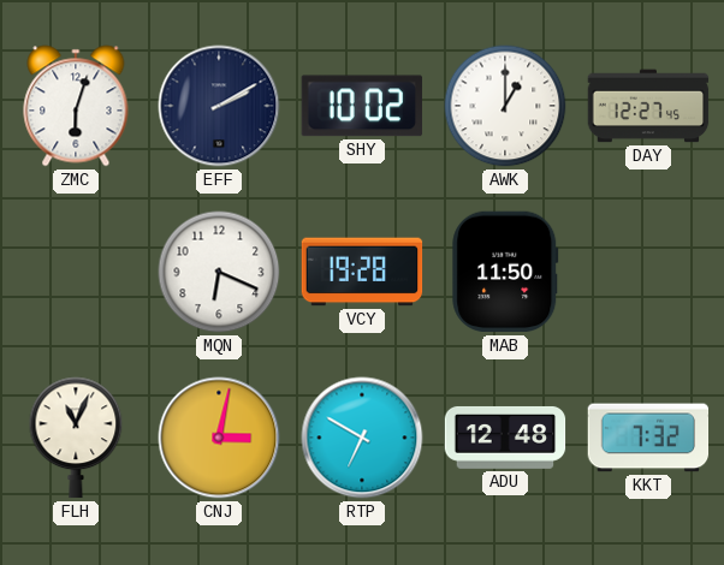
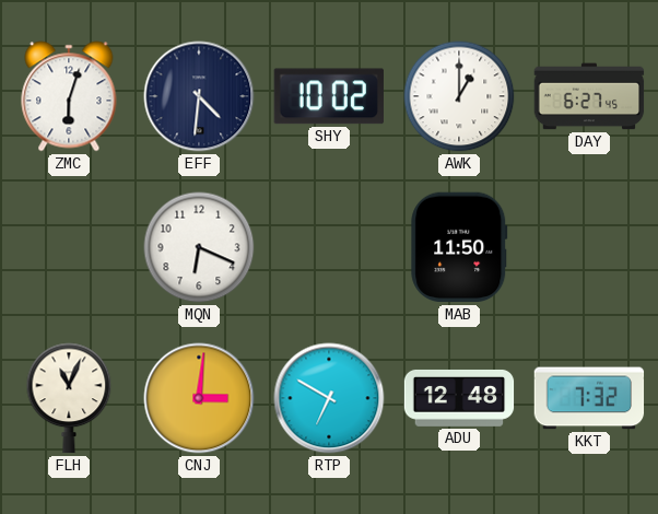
EFF: 2:10 -> 4:31
DAY: 12:27 -> 6:27
VCY: 19:28 -> none
CNJ: 3:02 -> 3:01
